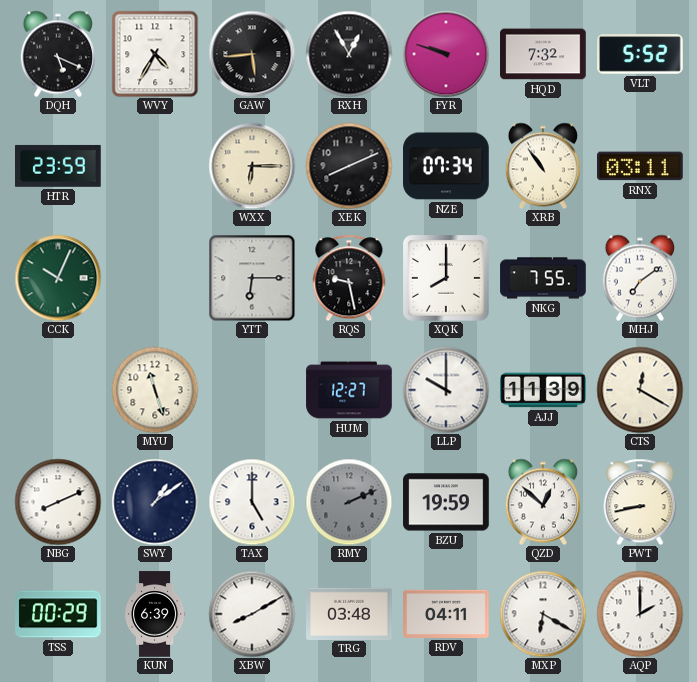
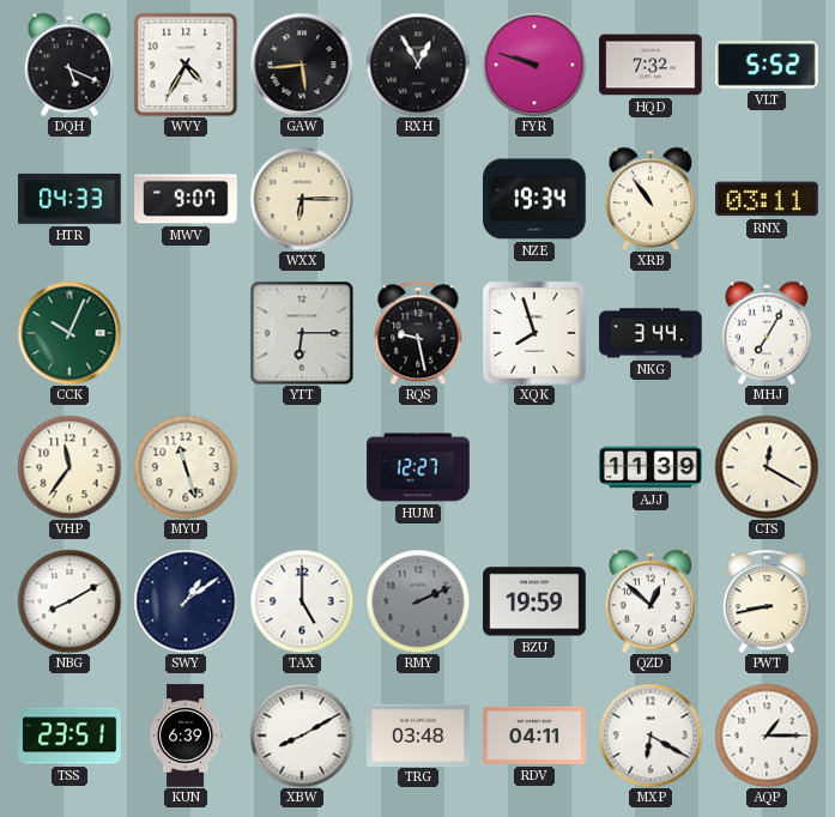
HTR: 23:59 -> 04:33
MWV: none -> 9:07
XEK: 8:11 -> none
NZE: 07:34 -> 19:34
XQK: 8:00 -> 7:57
NKG: 7:55 -> 3:44
MHJ: 7:09 -> 7:05
VHP: none -> 11:36
LLP: 10:00 -> none
NBG: 8:11 -> 8:10
TSS: 00:29 -> 23:51
AQP: 2:00 -> 1:15
